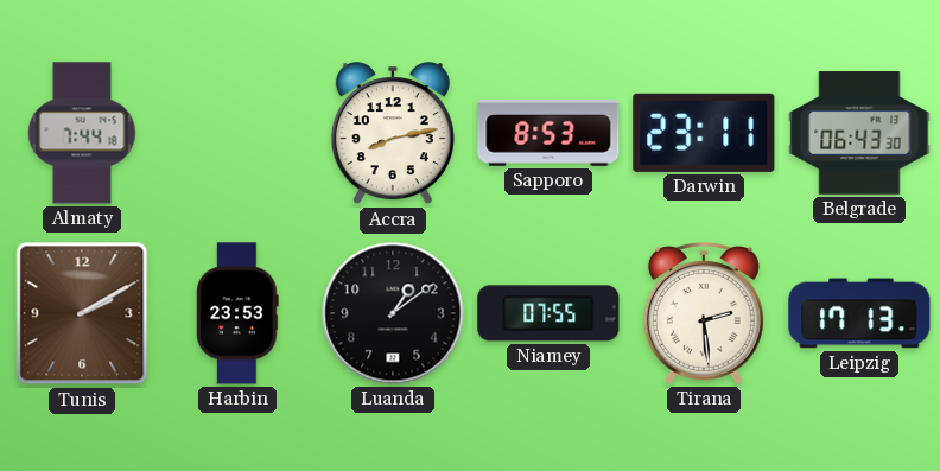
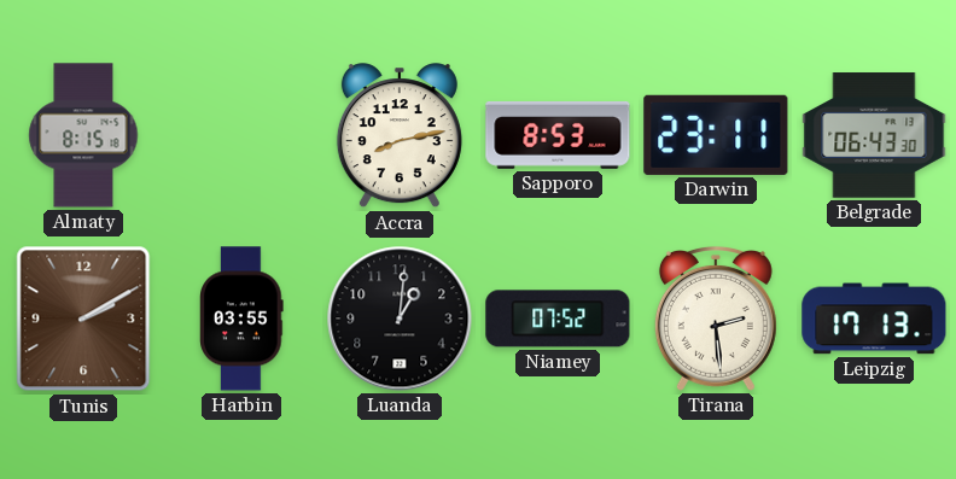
Almaty: 7:44 -> 8:15
Harbin: 23:53 -> 03:55
Luanda: 1:09 -> 1:01
Niamey: 07:55 -> 07:52
